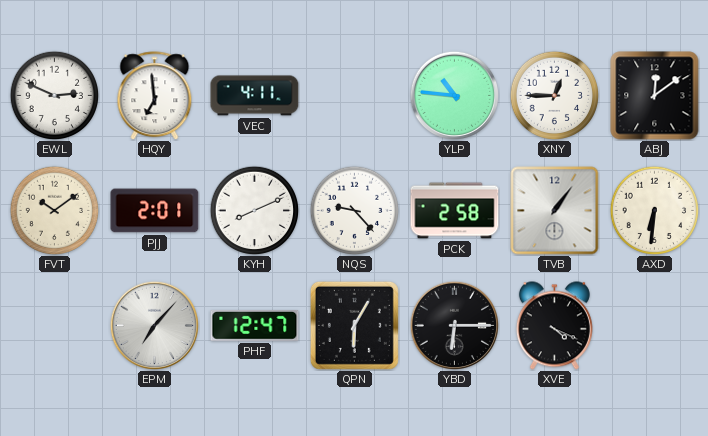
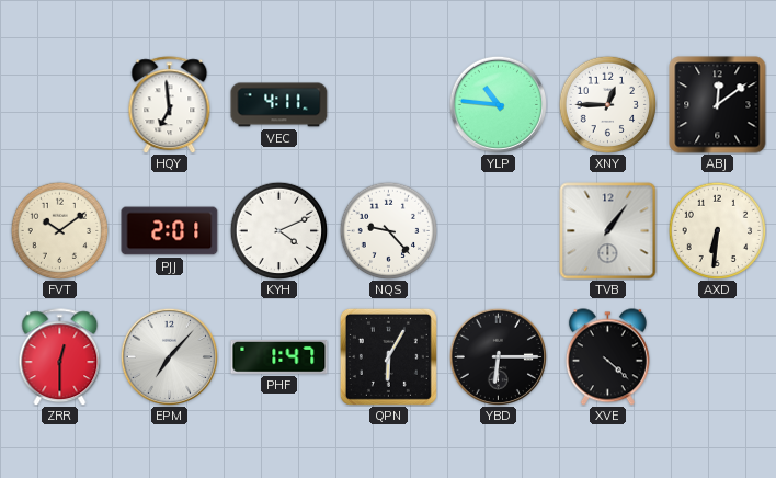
EWL: 2:49 -> none
KYH: 8:11 -> 4:11
PCK: 2:58 -> none
ZRR: none -> 12:30
PHF: 12:47 -> 1:47
XVE: 4:19 -> 4:22
